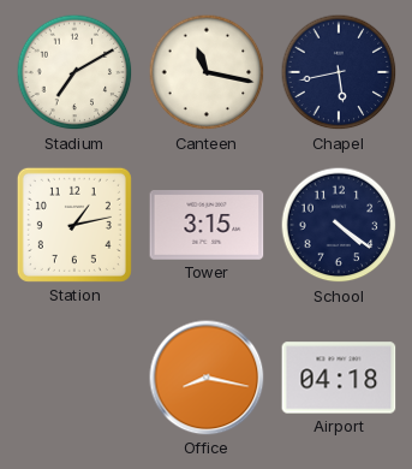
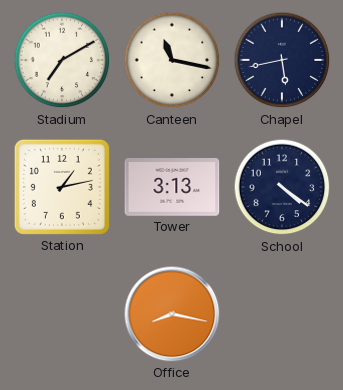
Tower: 3:15 -> 3:13
Airport: 04:18 -> none
